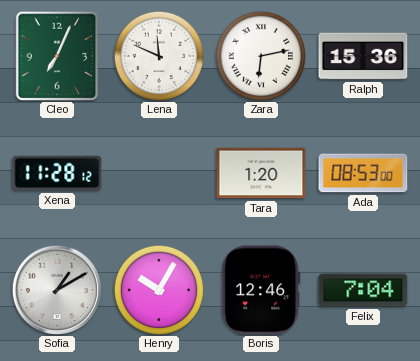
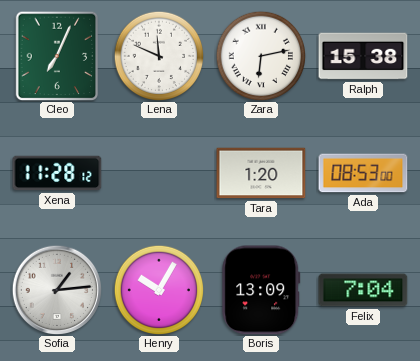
Ralph: 15:36 -> 15:38
Sofia: 1:10 -> 1:14
Boris: 12:46 -> 13:09
